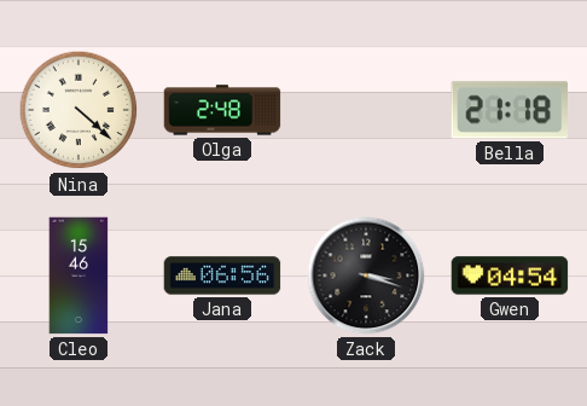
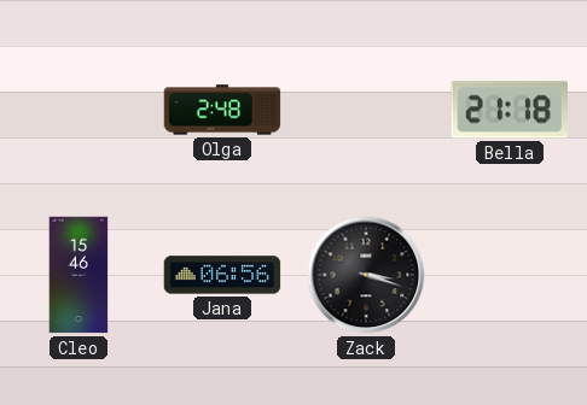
Nina: 4:22 -> none
Gwen: 04:54 -> none
